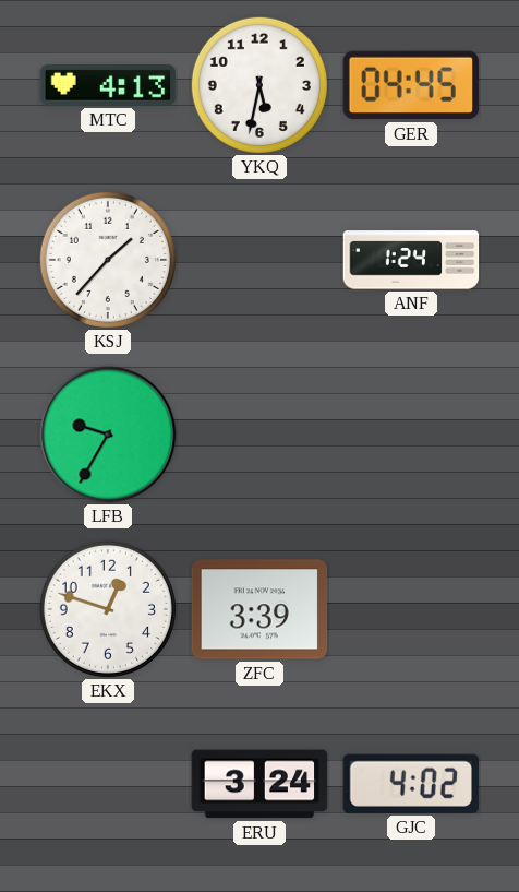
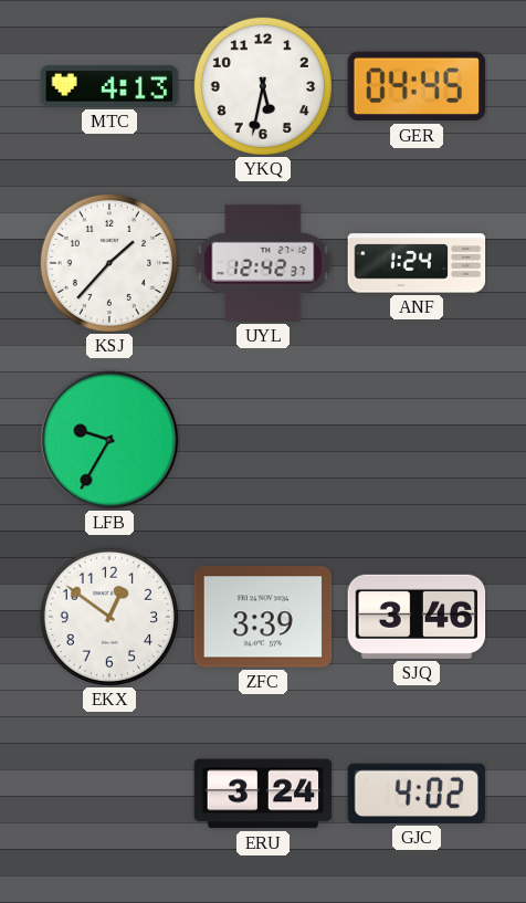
UYL: none -> 12:42
EKX: 12:48 -> 12:51
SJQ: none -> 3:46
